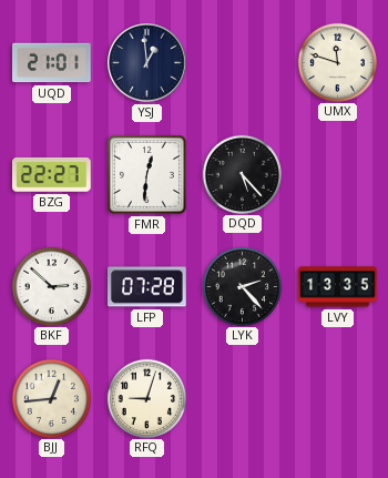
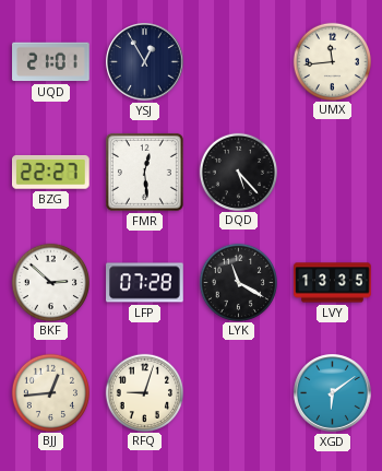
YSJ: 12:59 -> 12:55
UMX: 11:48 -> 11:44
FMR: 12:31 -> 12:29
LYK: 2:23 -> 11:20
XGD: none -> 6:09
